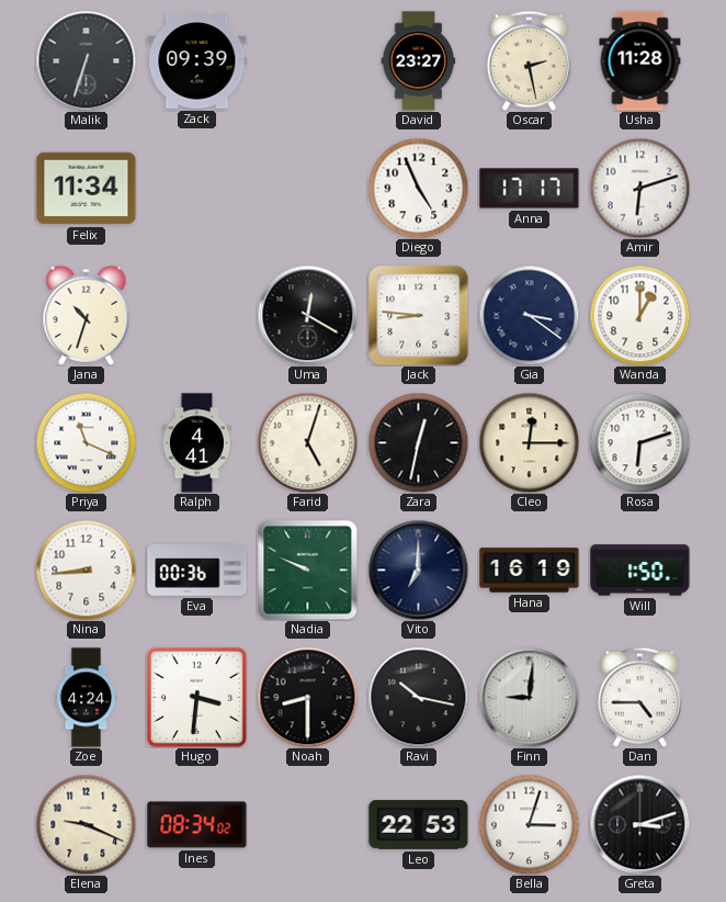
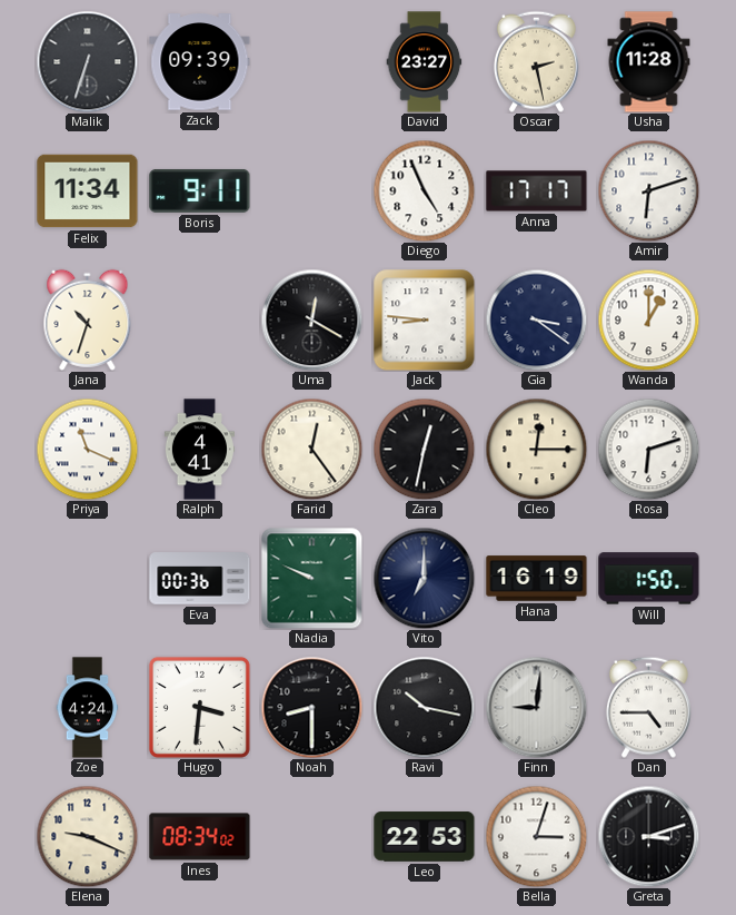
Boris: none -> 9:11
Farid: 5:03 -> 12:24
Nina: 8:44 -> none
